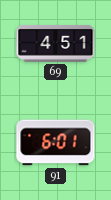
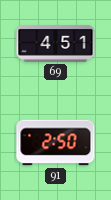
91: 6:01 -> 2:50
